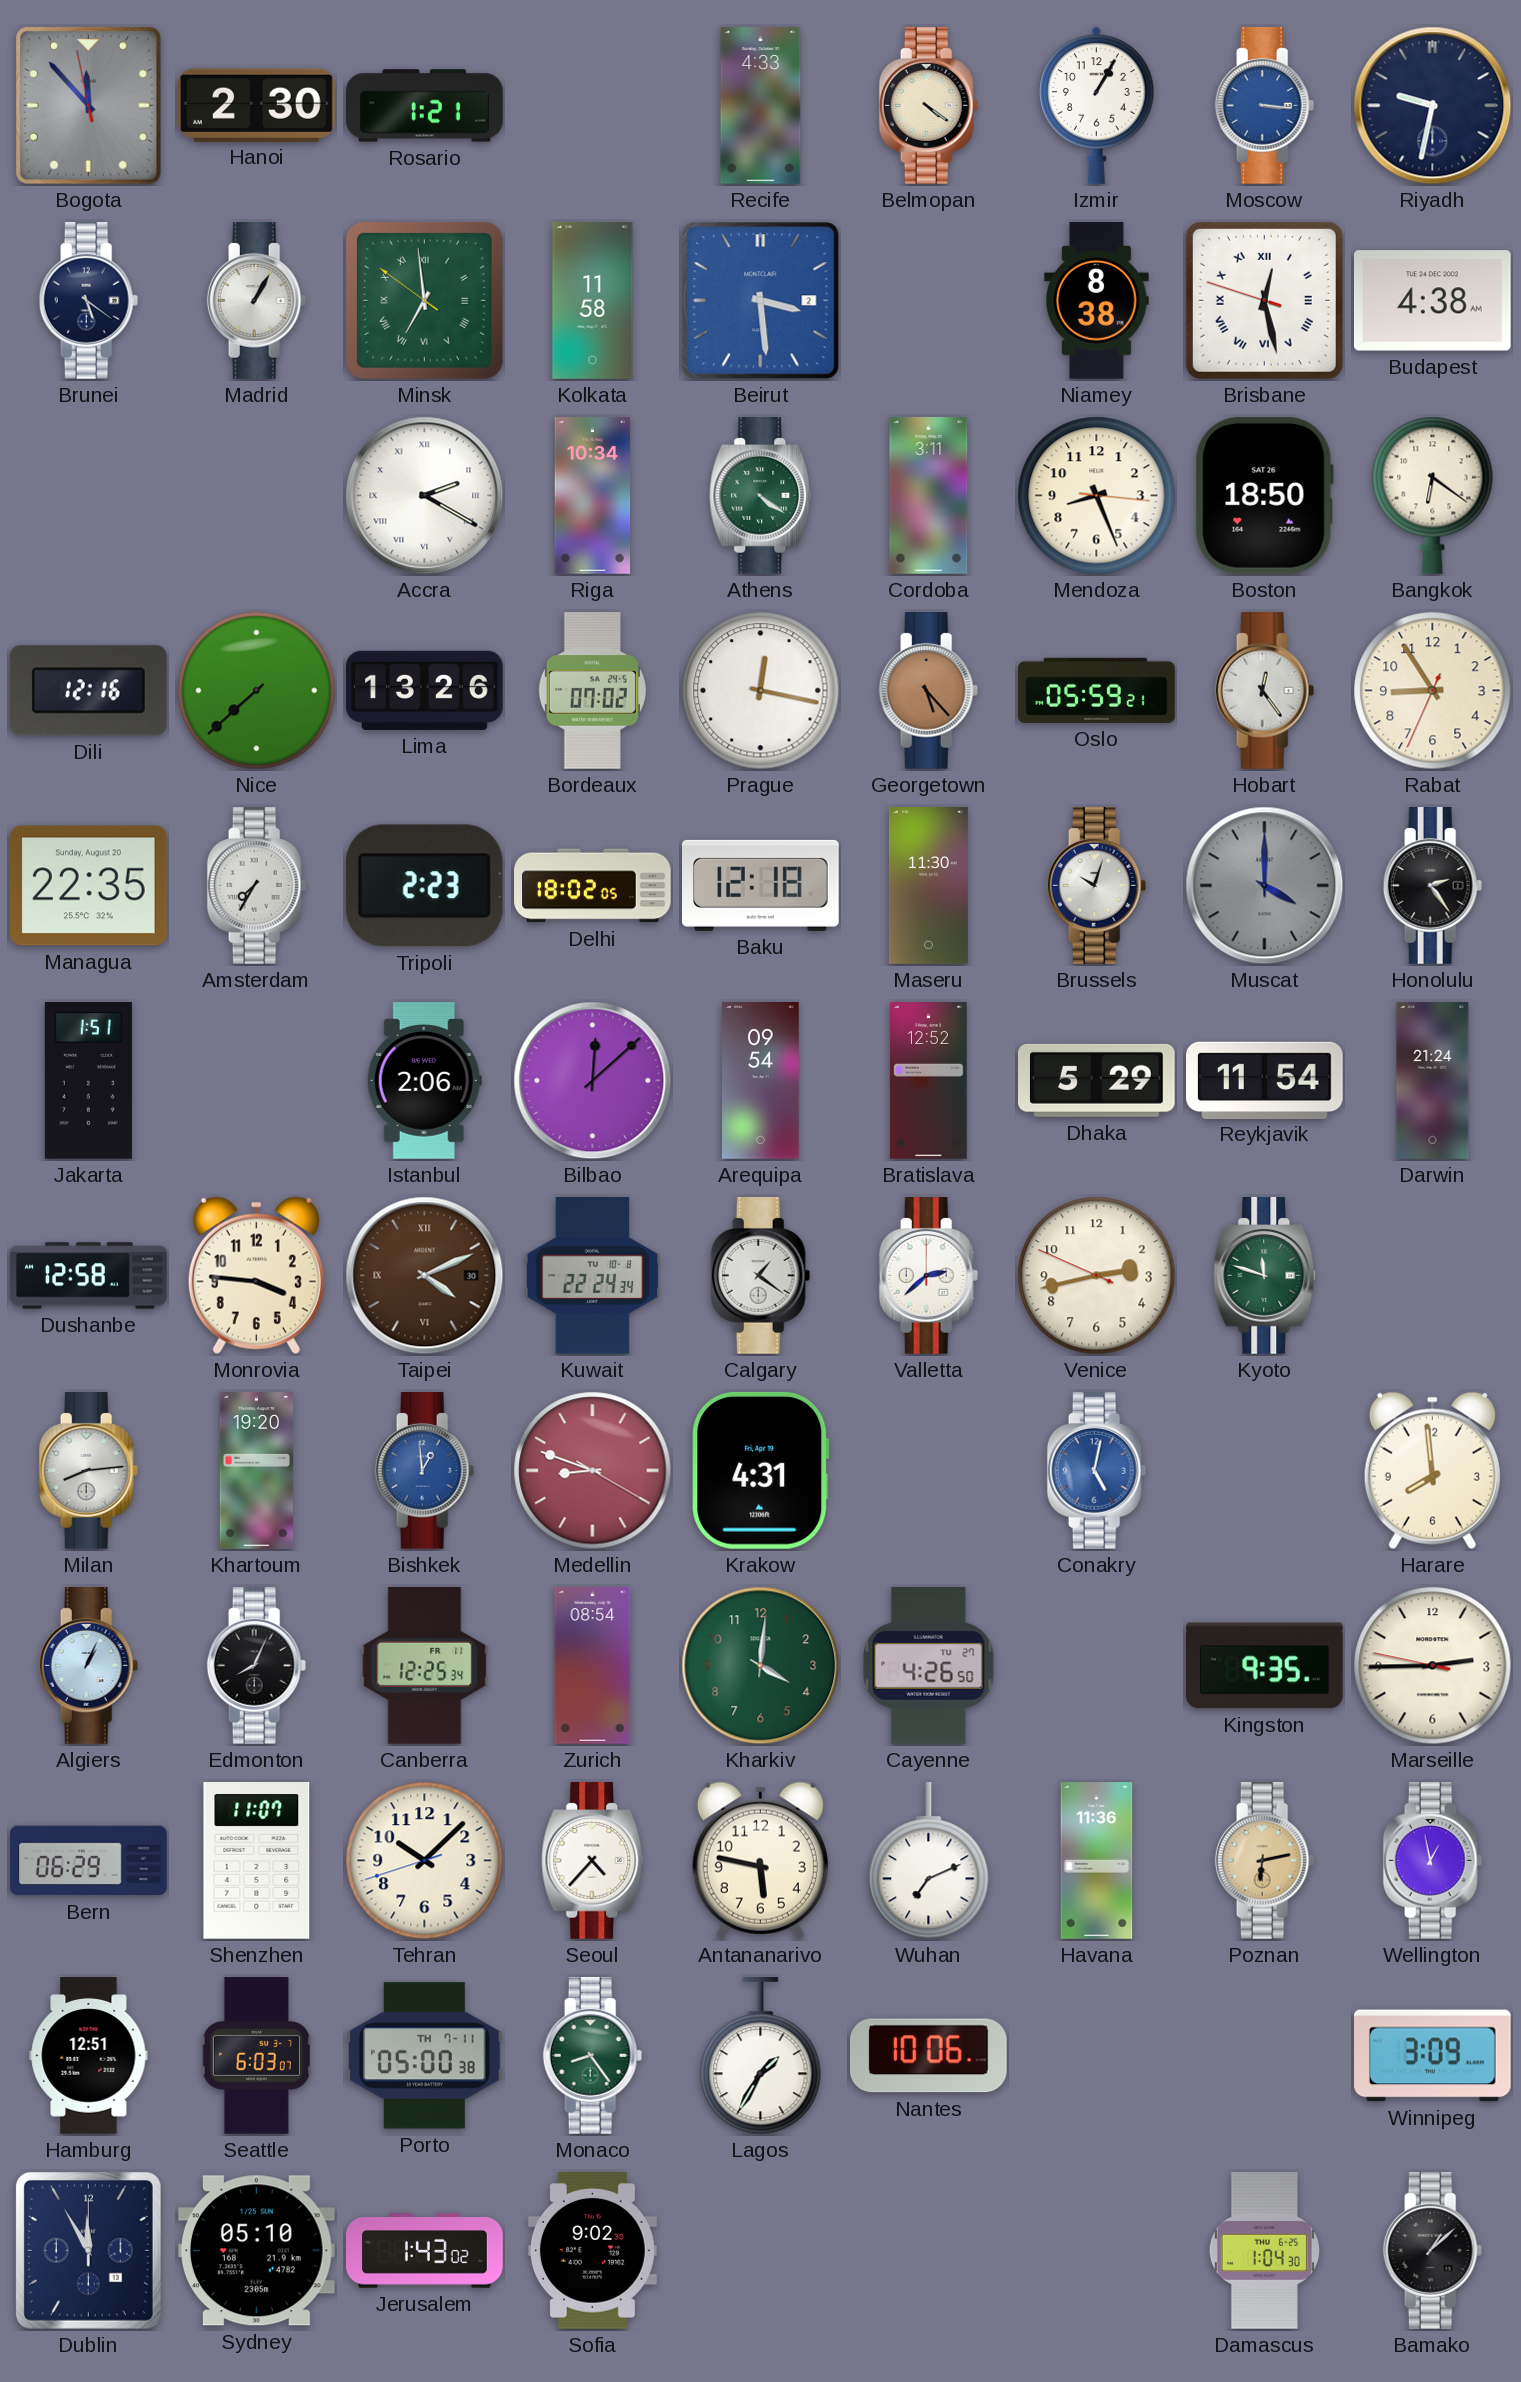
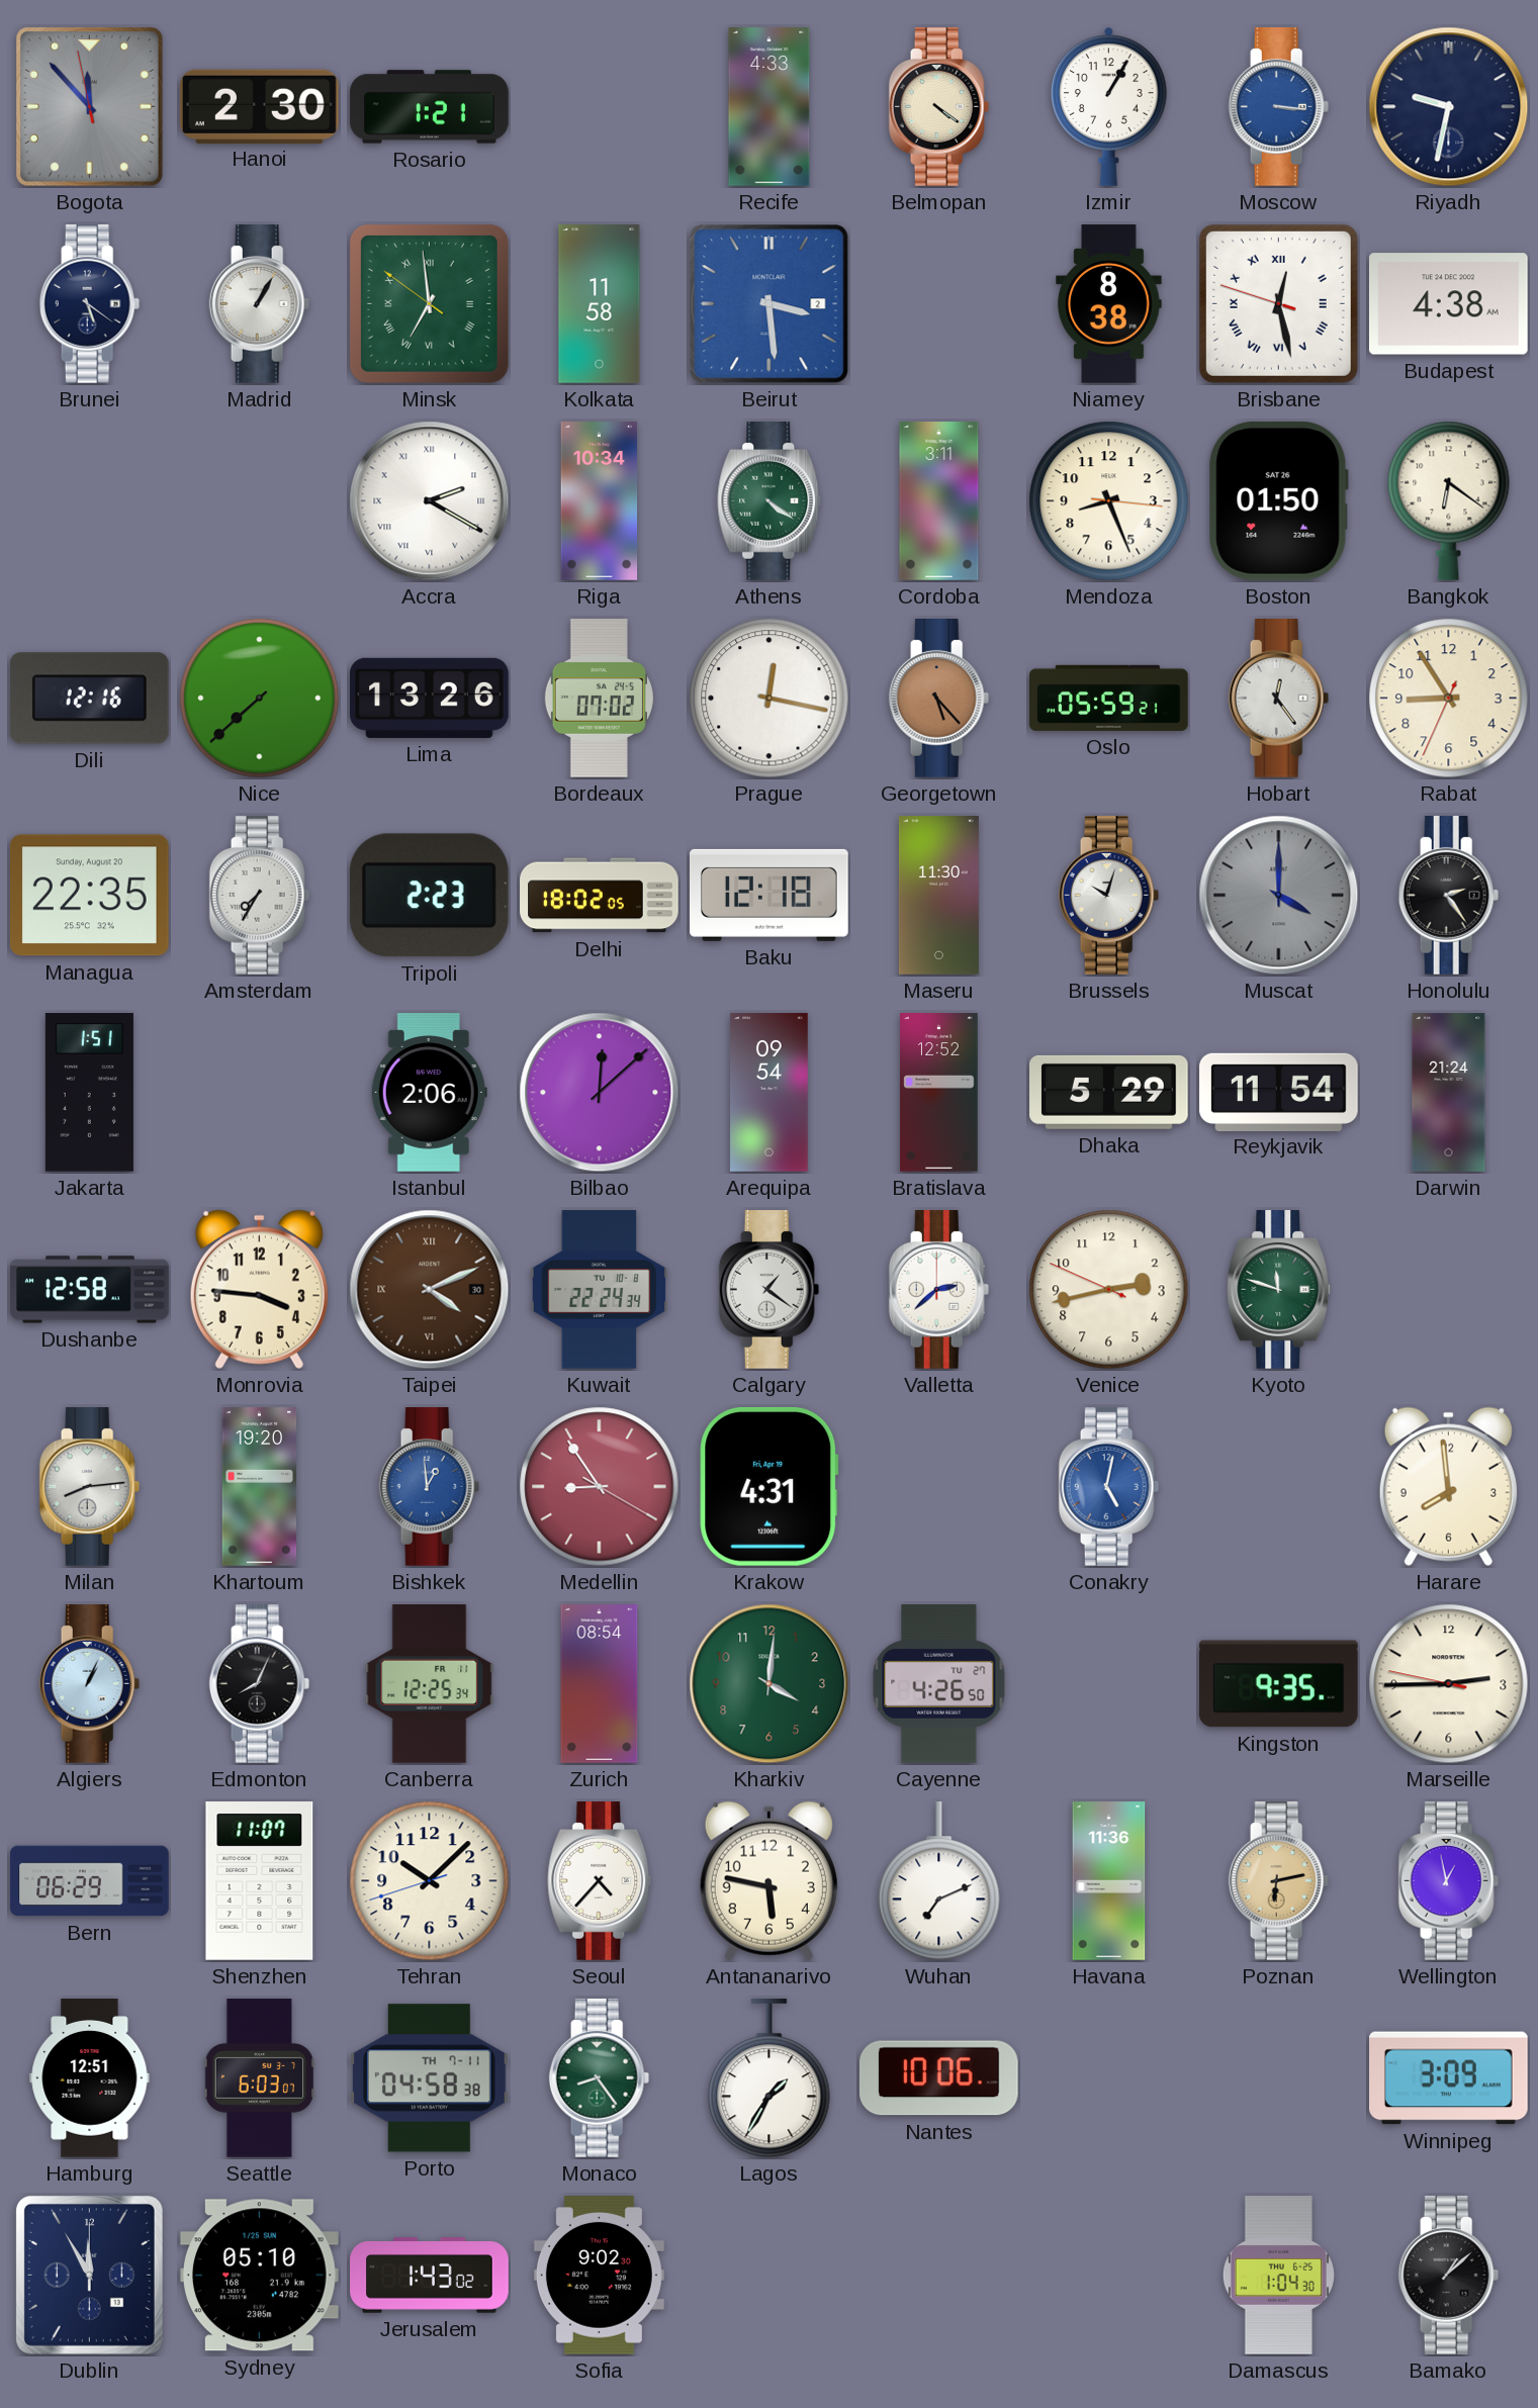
Boston: 18:50 -> 01:50
Medellin: 8:48 -> 8:54
Porto: 05:00 -> 04:58
